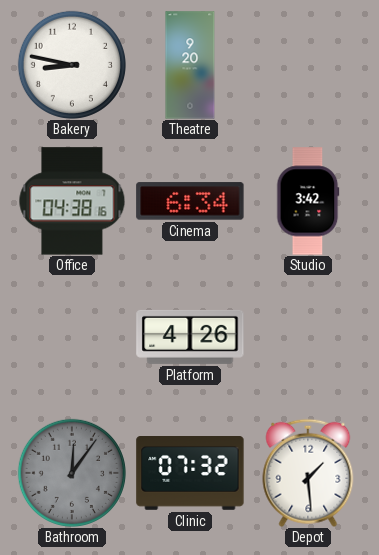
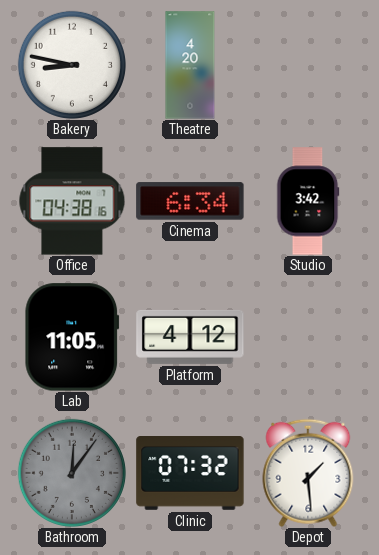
Theatre: 9:20 -> 4:20
Lab: none -> 11:05
Platform: 4:26 -> 4:12
